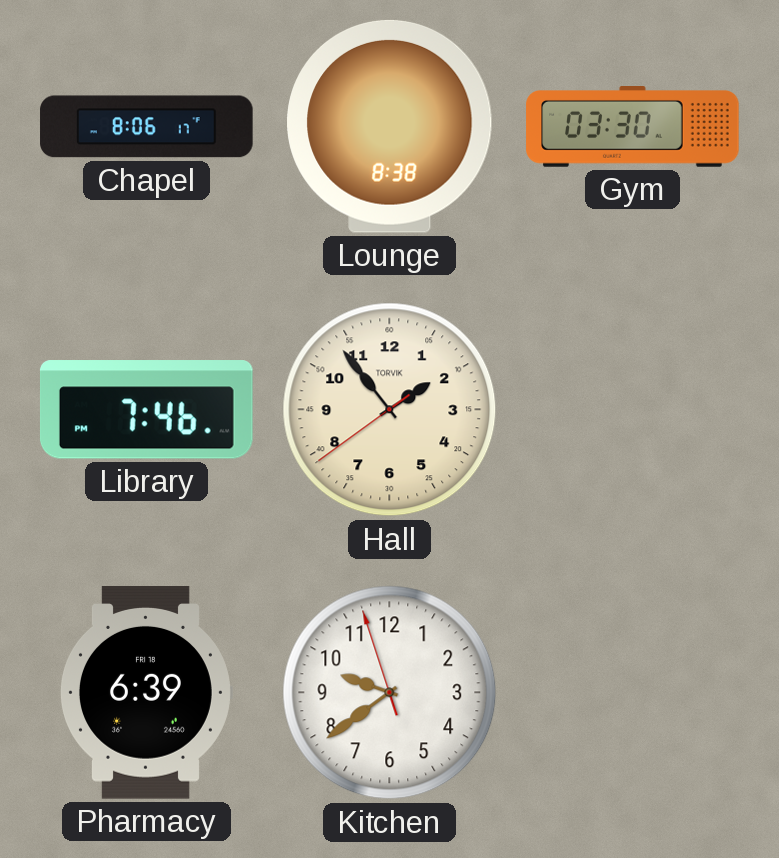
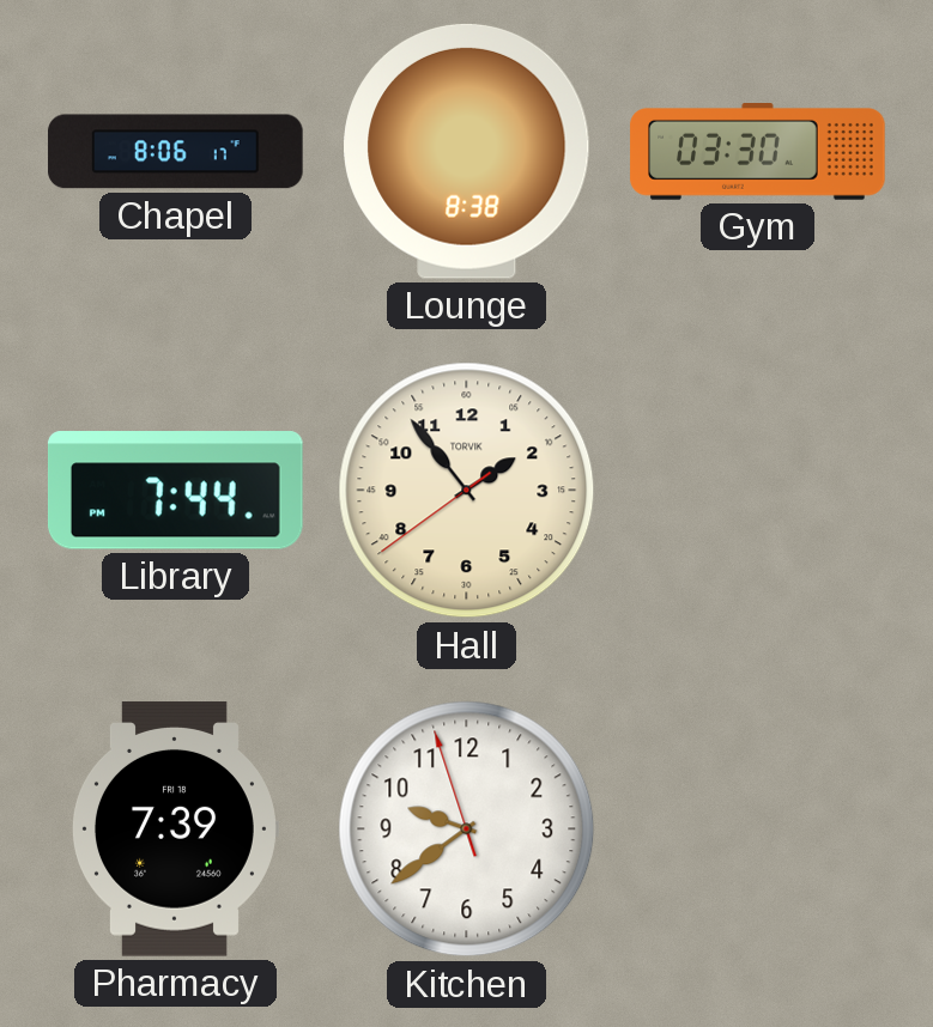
Library: 7:46 -> 7:44
Pharmacy: 6:39 -> 7:39
